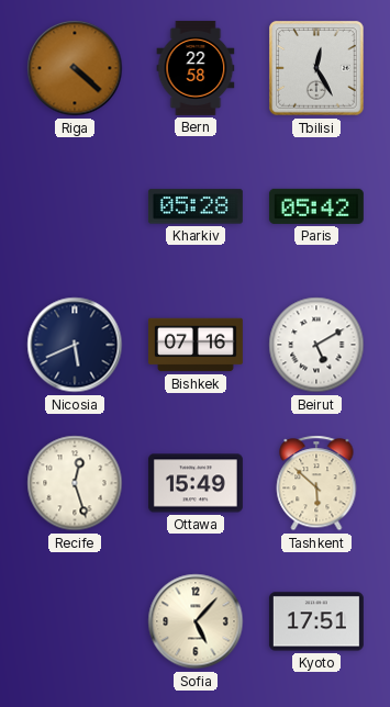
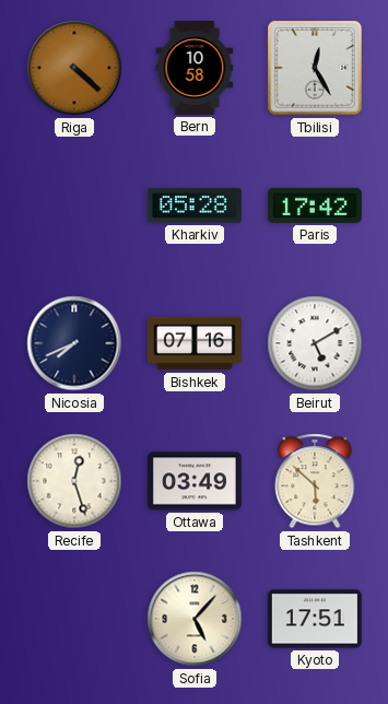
Bern: 22:58 -> 10:58
Paris: 05:42 -> 17:42
Nicosia: 5:41 -> 7:41
Ottawa: 15:49 -> 03:49
